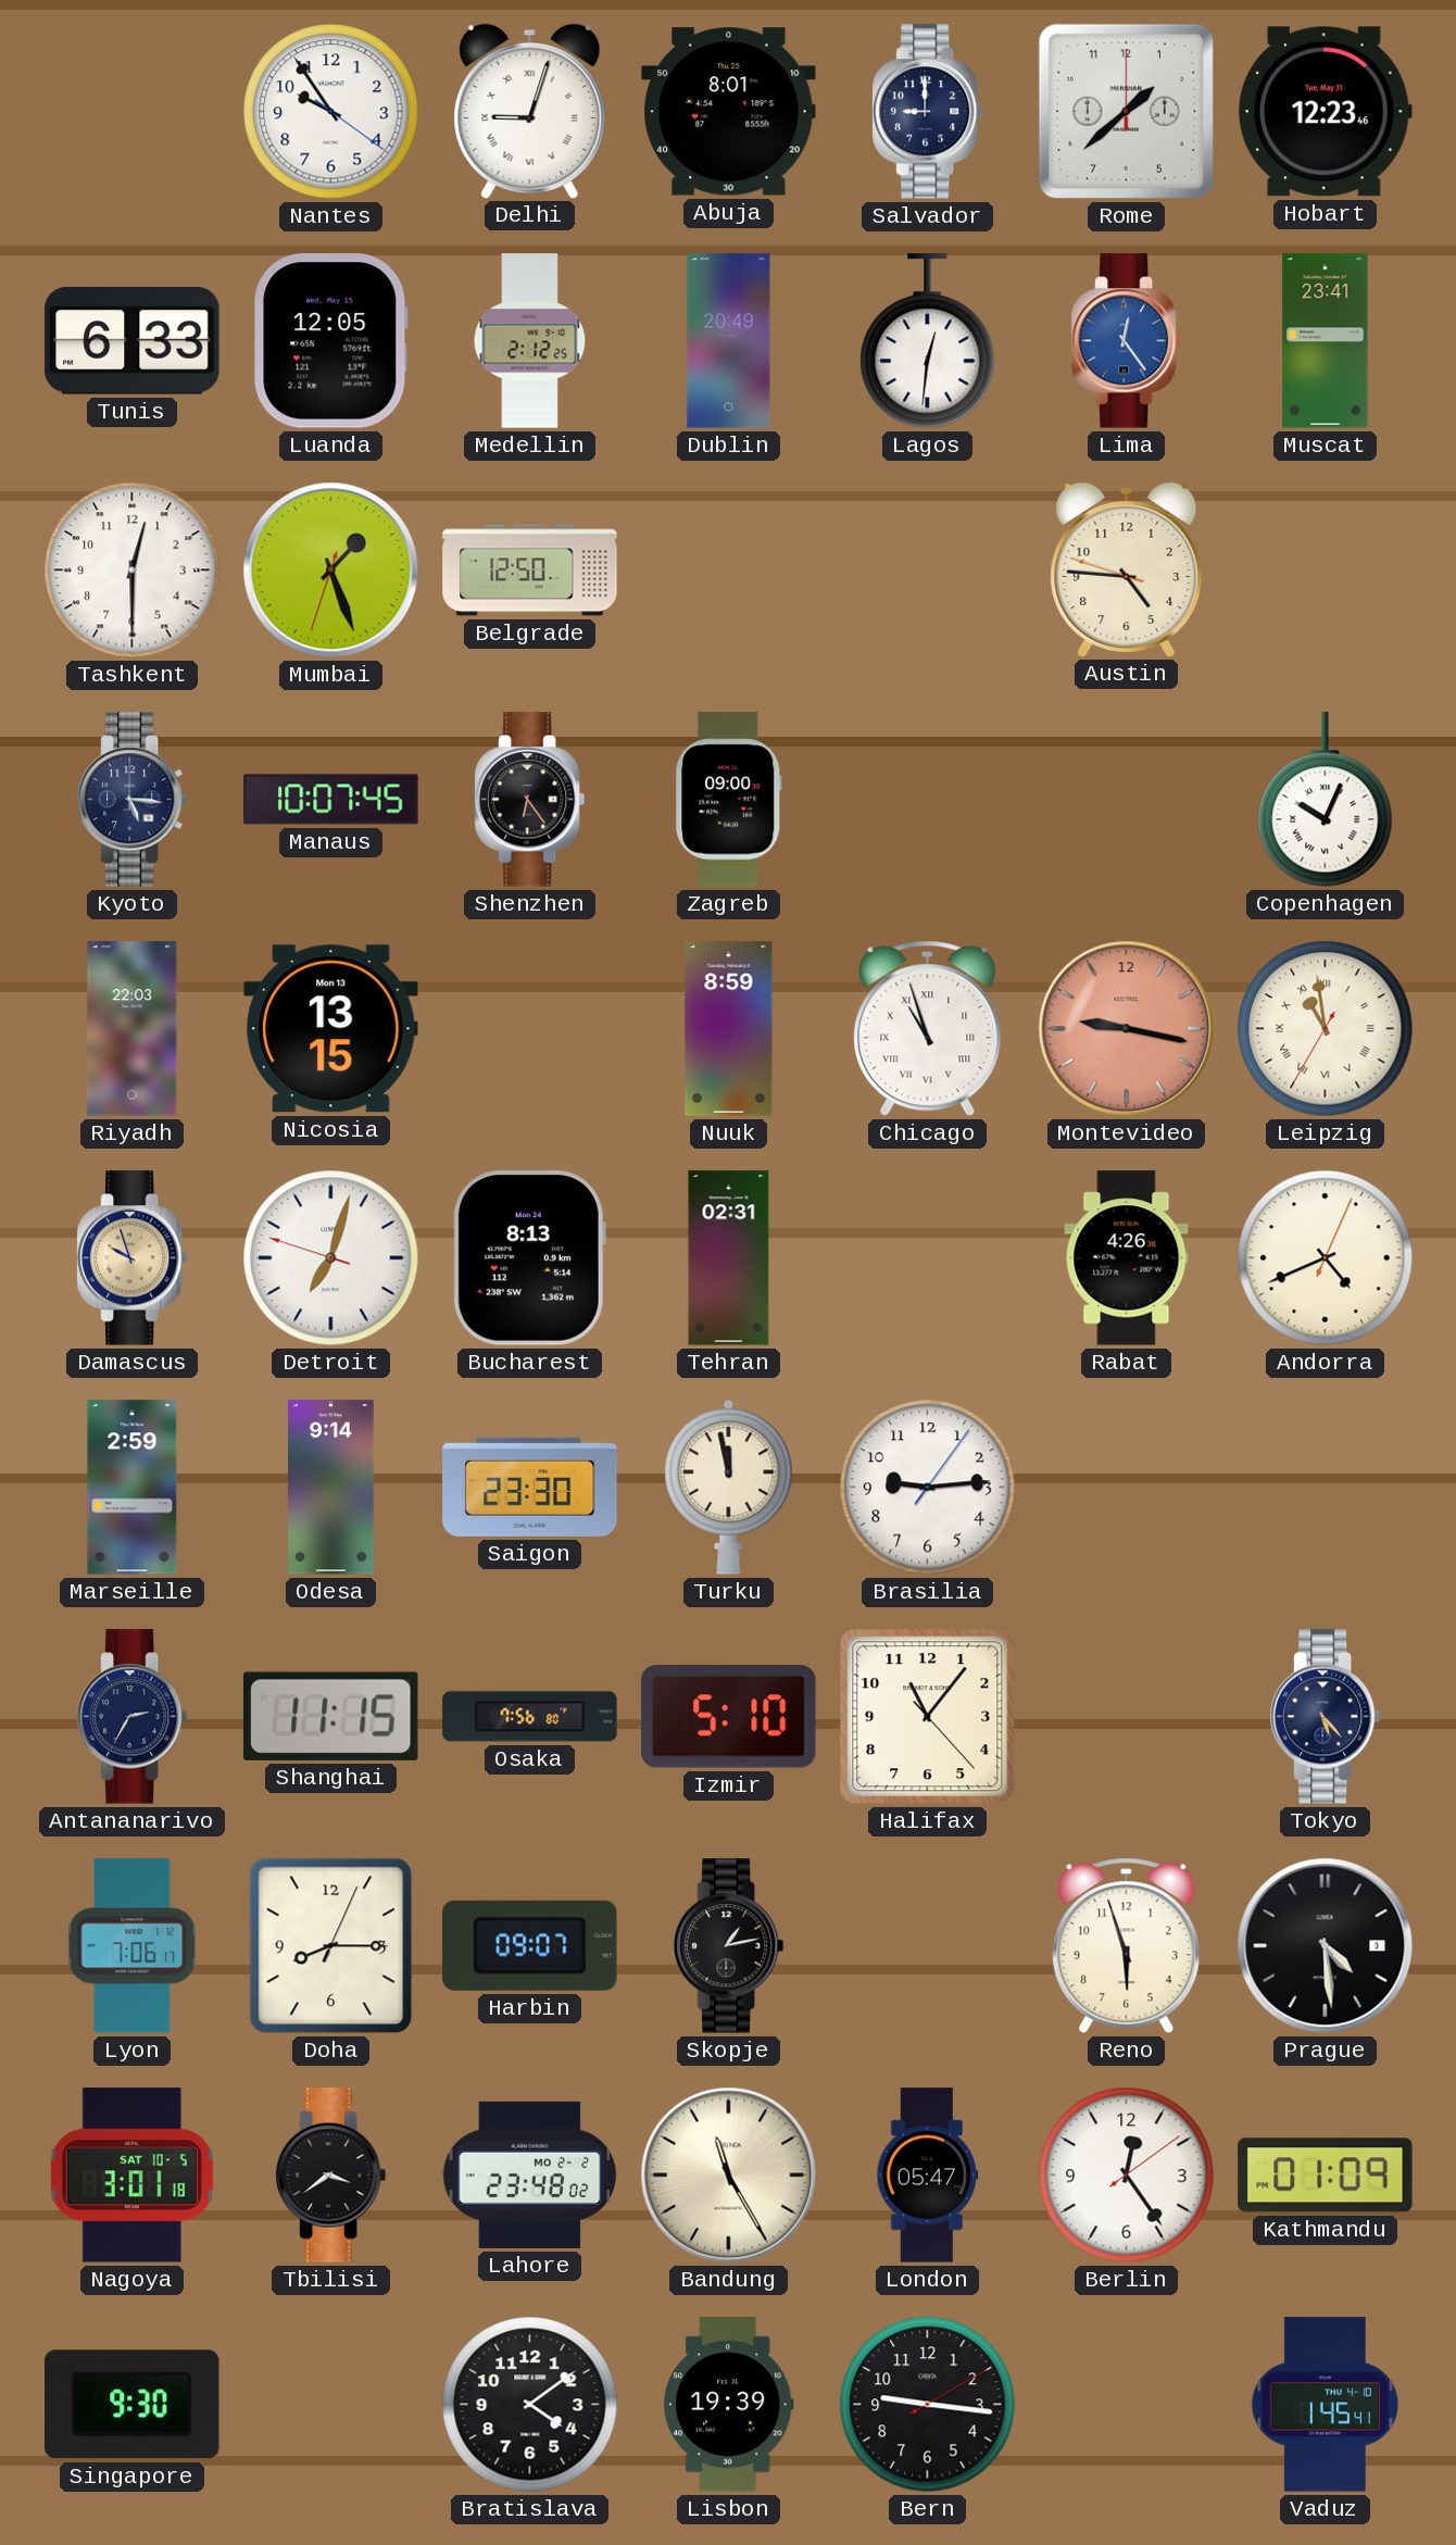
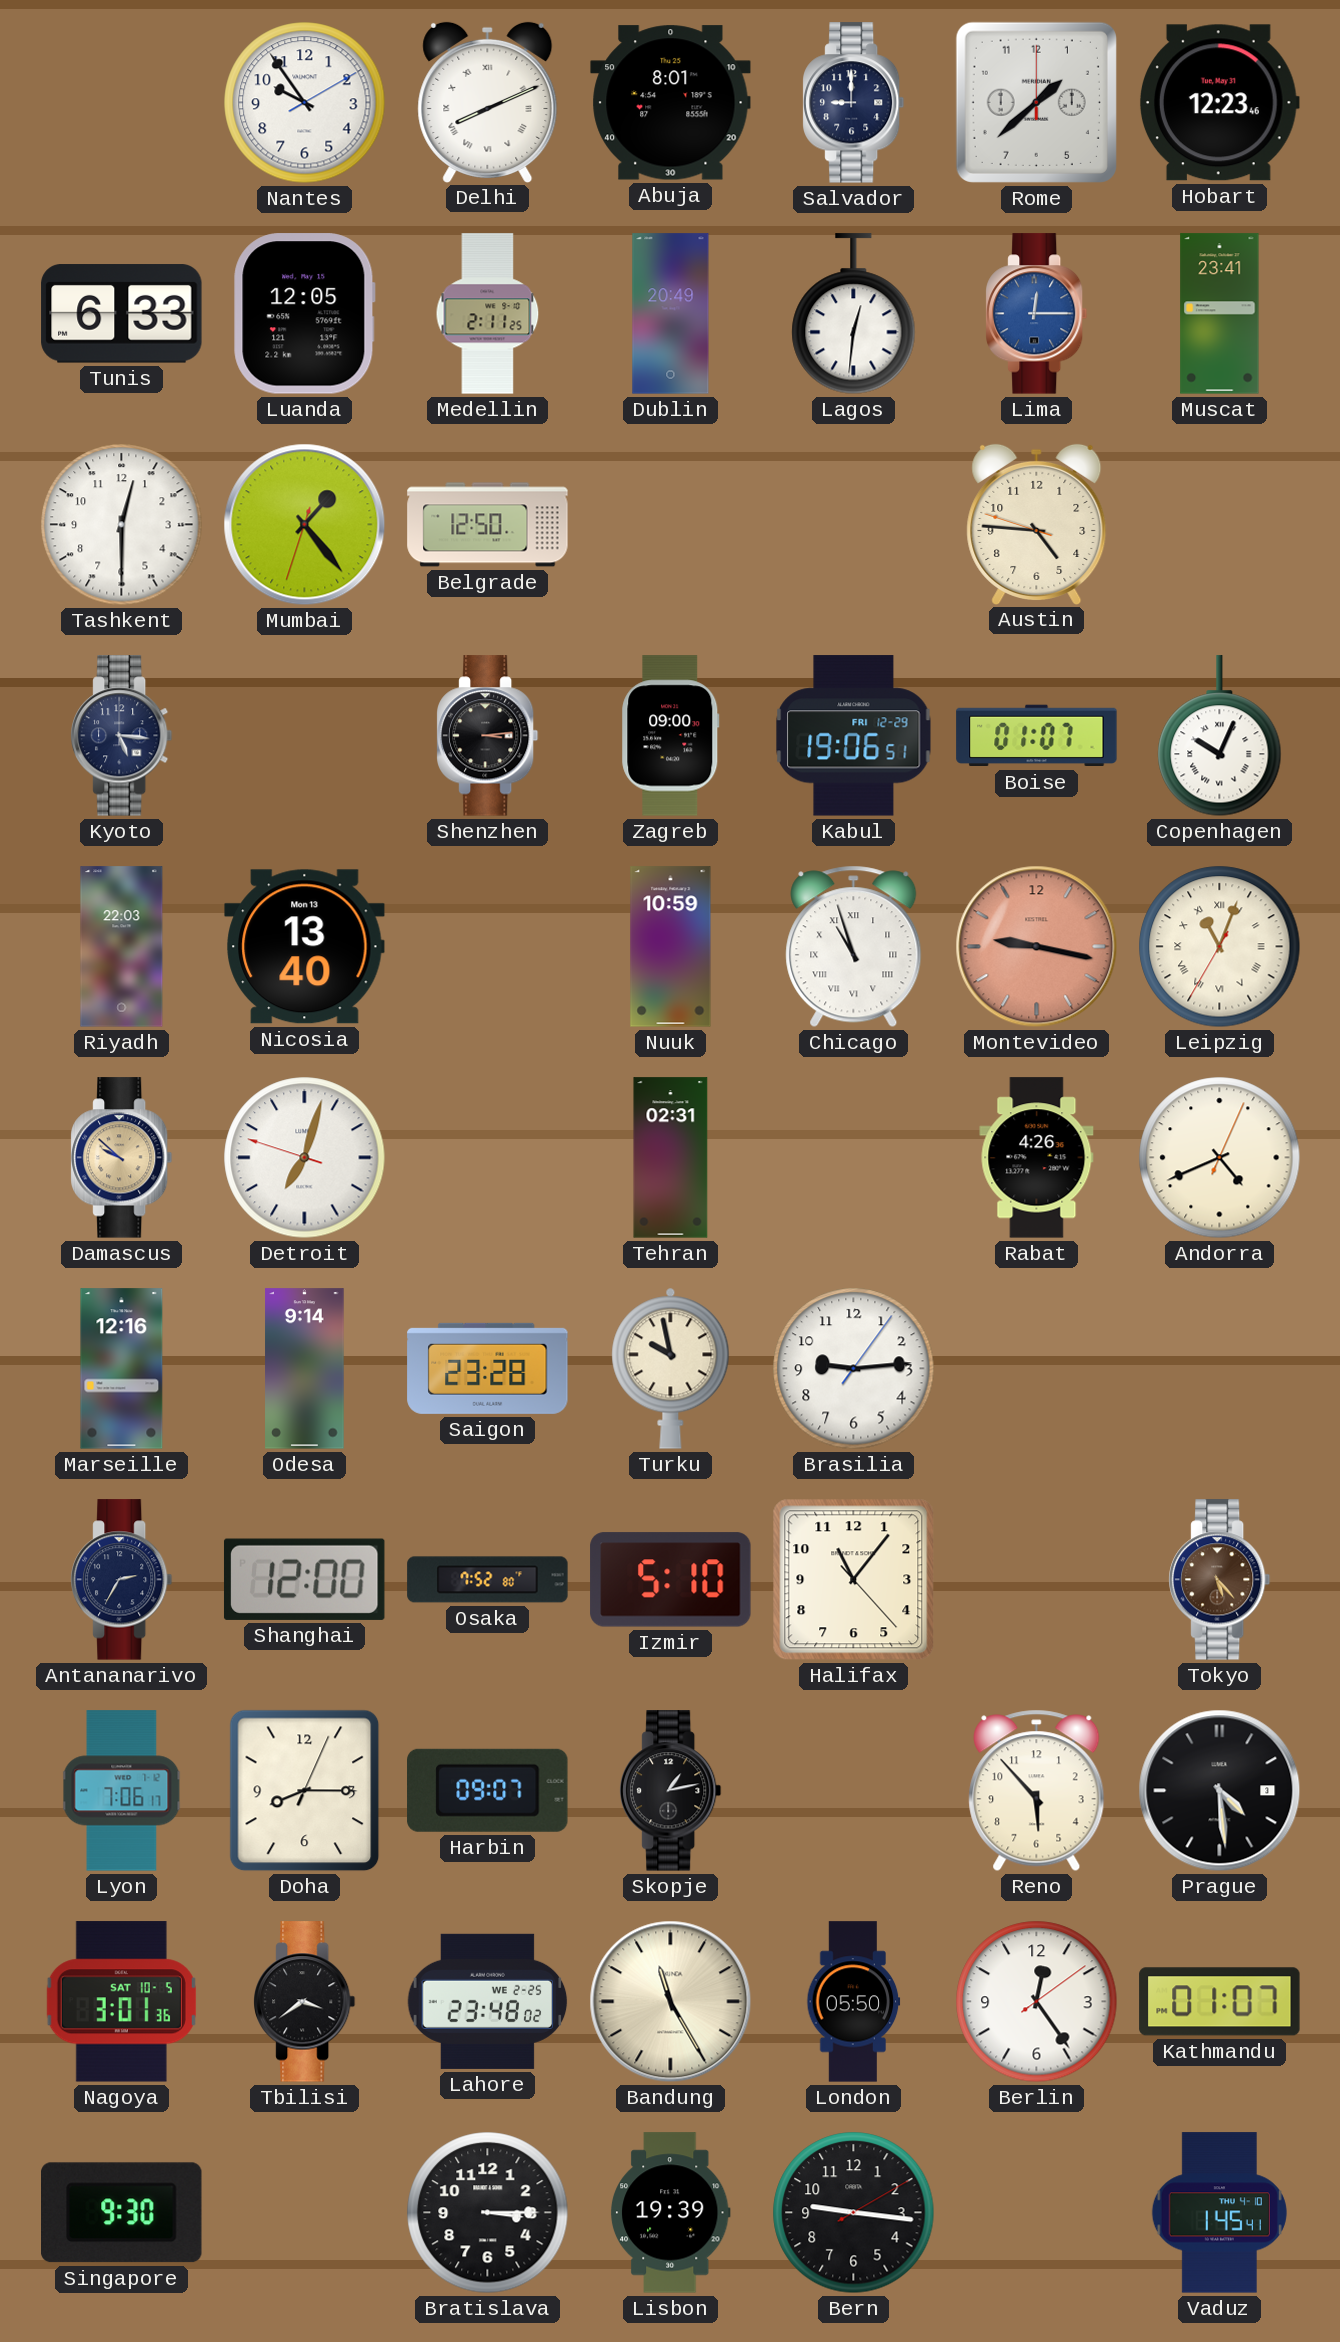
Nantes: 9:54:21 -> 9:54:10
Delhi: 9:03 -> 8:11
Medellin: 2:12 -> 2:11
Lima: 12:24 -> 12:15
Mumbai: 1:26 -> 1:23
Manaus: 10:07 -> none
Shenzhen: 6:24 -> 3:14
Kabul: none -> 19:06
Boise: none -> 01:07
Nicosia: 13:15 -> 13:40
Nuuk: 8:59 -> 10:59
Leipzig: 10:58 -> 11:03
Damascus: 9:57 -> 9:52
Bucharest: 8:13 -> none
Marseille: 2:59 -> 12:16
Saigon: 23:30 -> 23:28
Turku: 11:58 -> 9:58
Shanghai: 11:15 -> 12:00
Osaka: 7:56 -> 7:52
Tokyo dial: navy -> brown
Reno: 5:57 -> 5:53
Nagoya: 3:01:18 -> 3:01:36
Lahore date: MO 2-2 -> WE 2-25
London: 05:47 -> 05:50
Kathmandu: 01:09 -> 01:07
Bratislava: 4:09 -> 3:15
